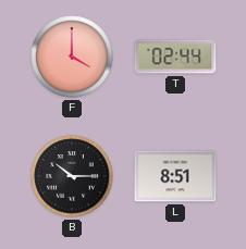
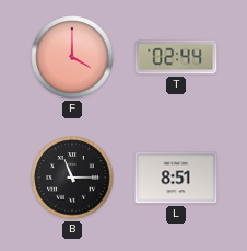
B: 10:15 -> 11:15
